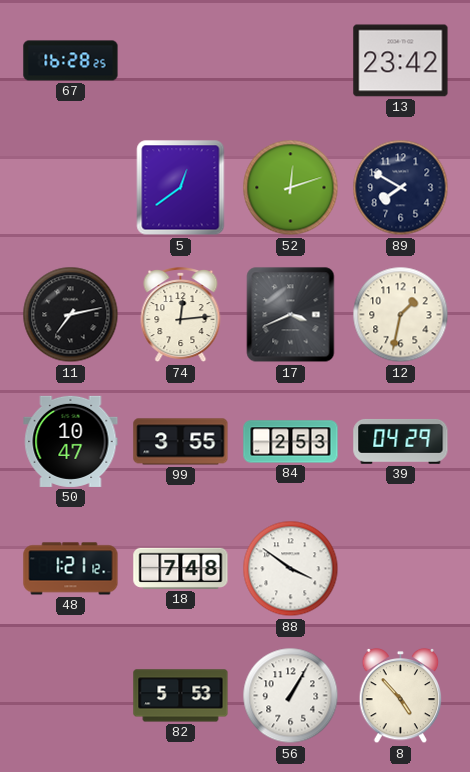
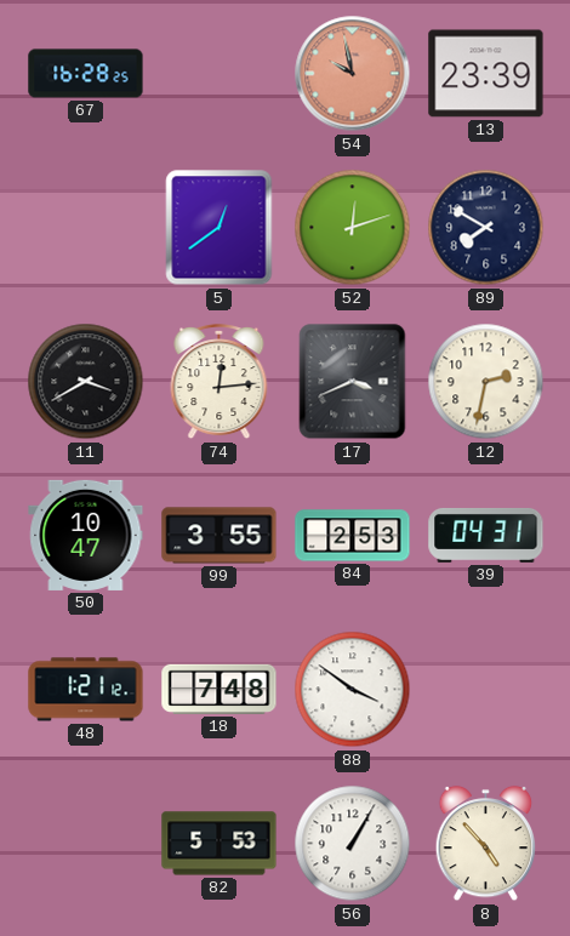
54: none -> 9:58
13: 23:42 -> 23:39
11: 7:13 -> 3:40
12: 1:32 -> 2:32
39: 04:29 -> 04:31
